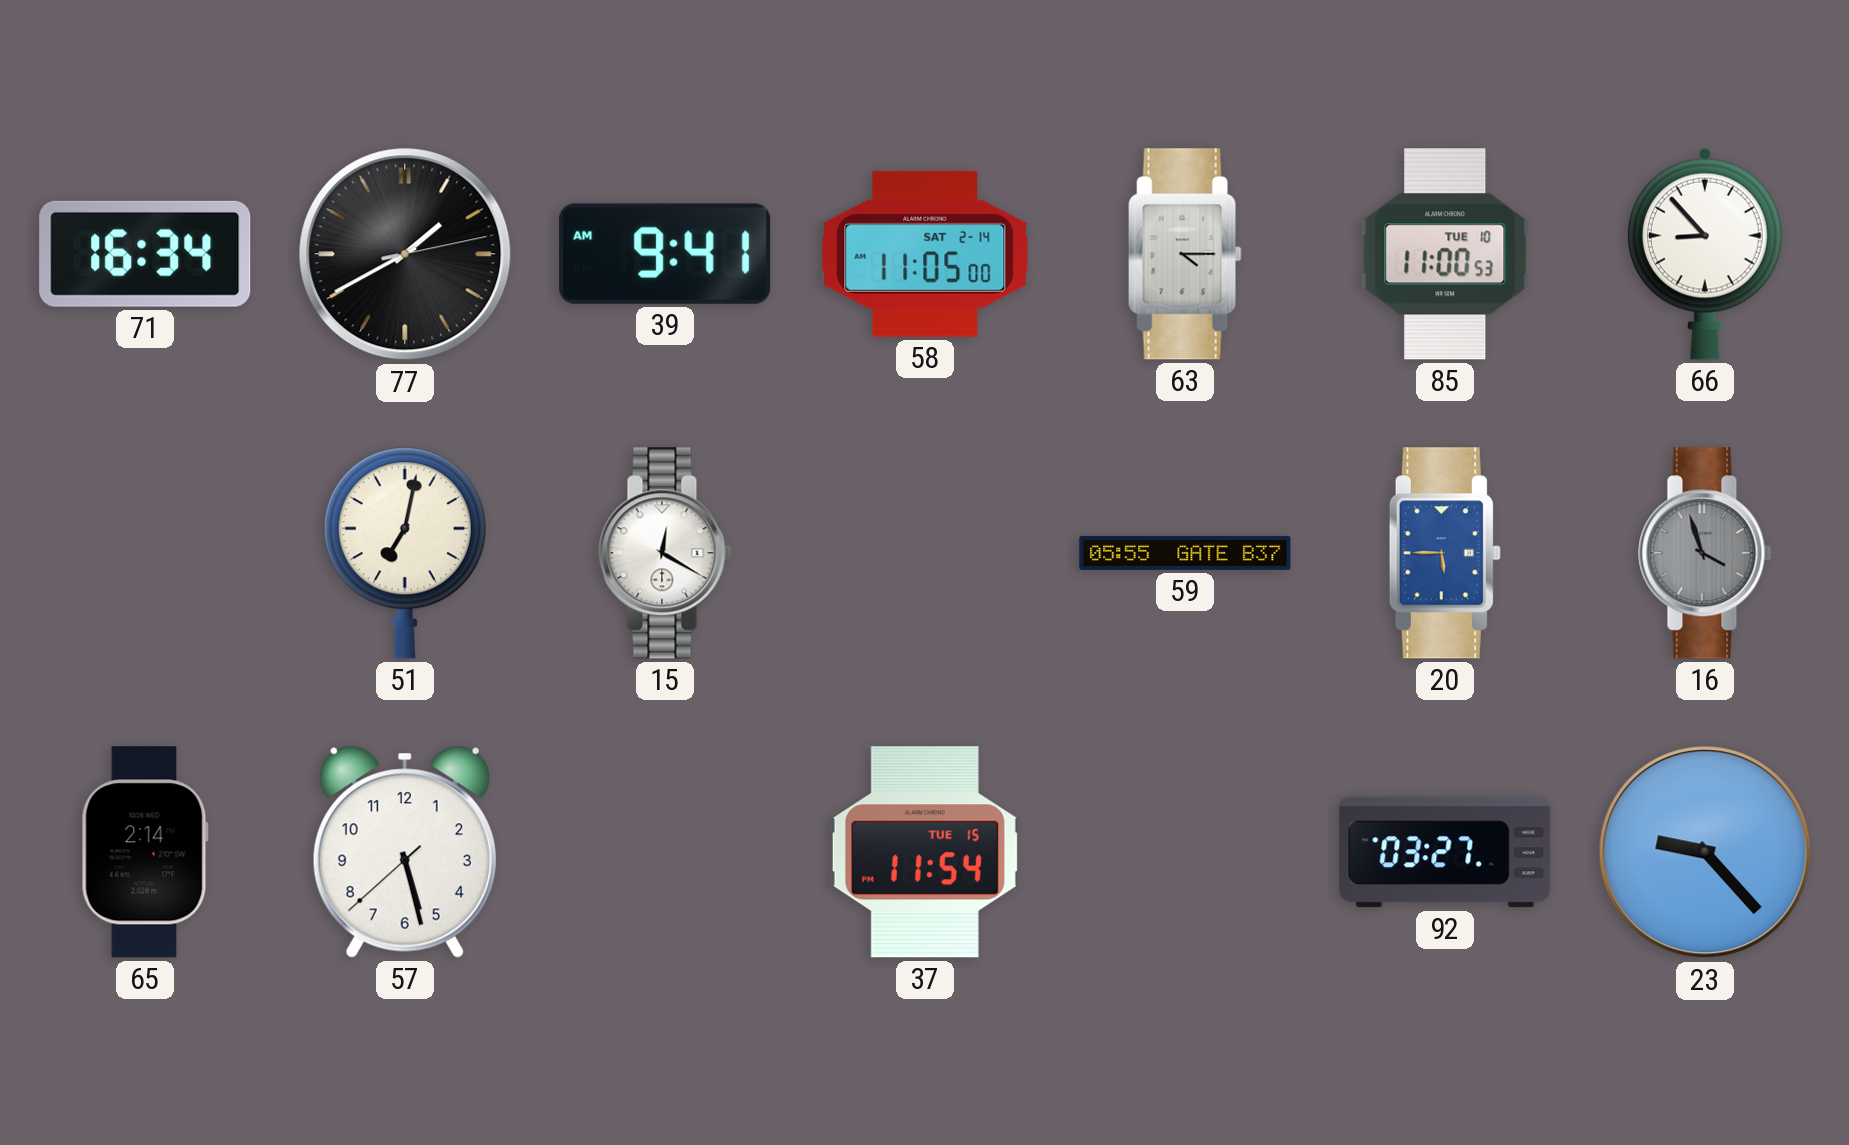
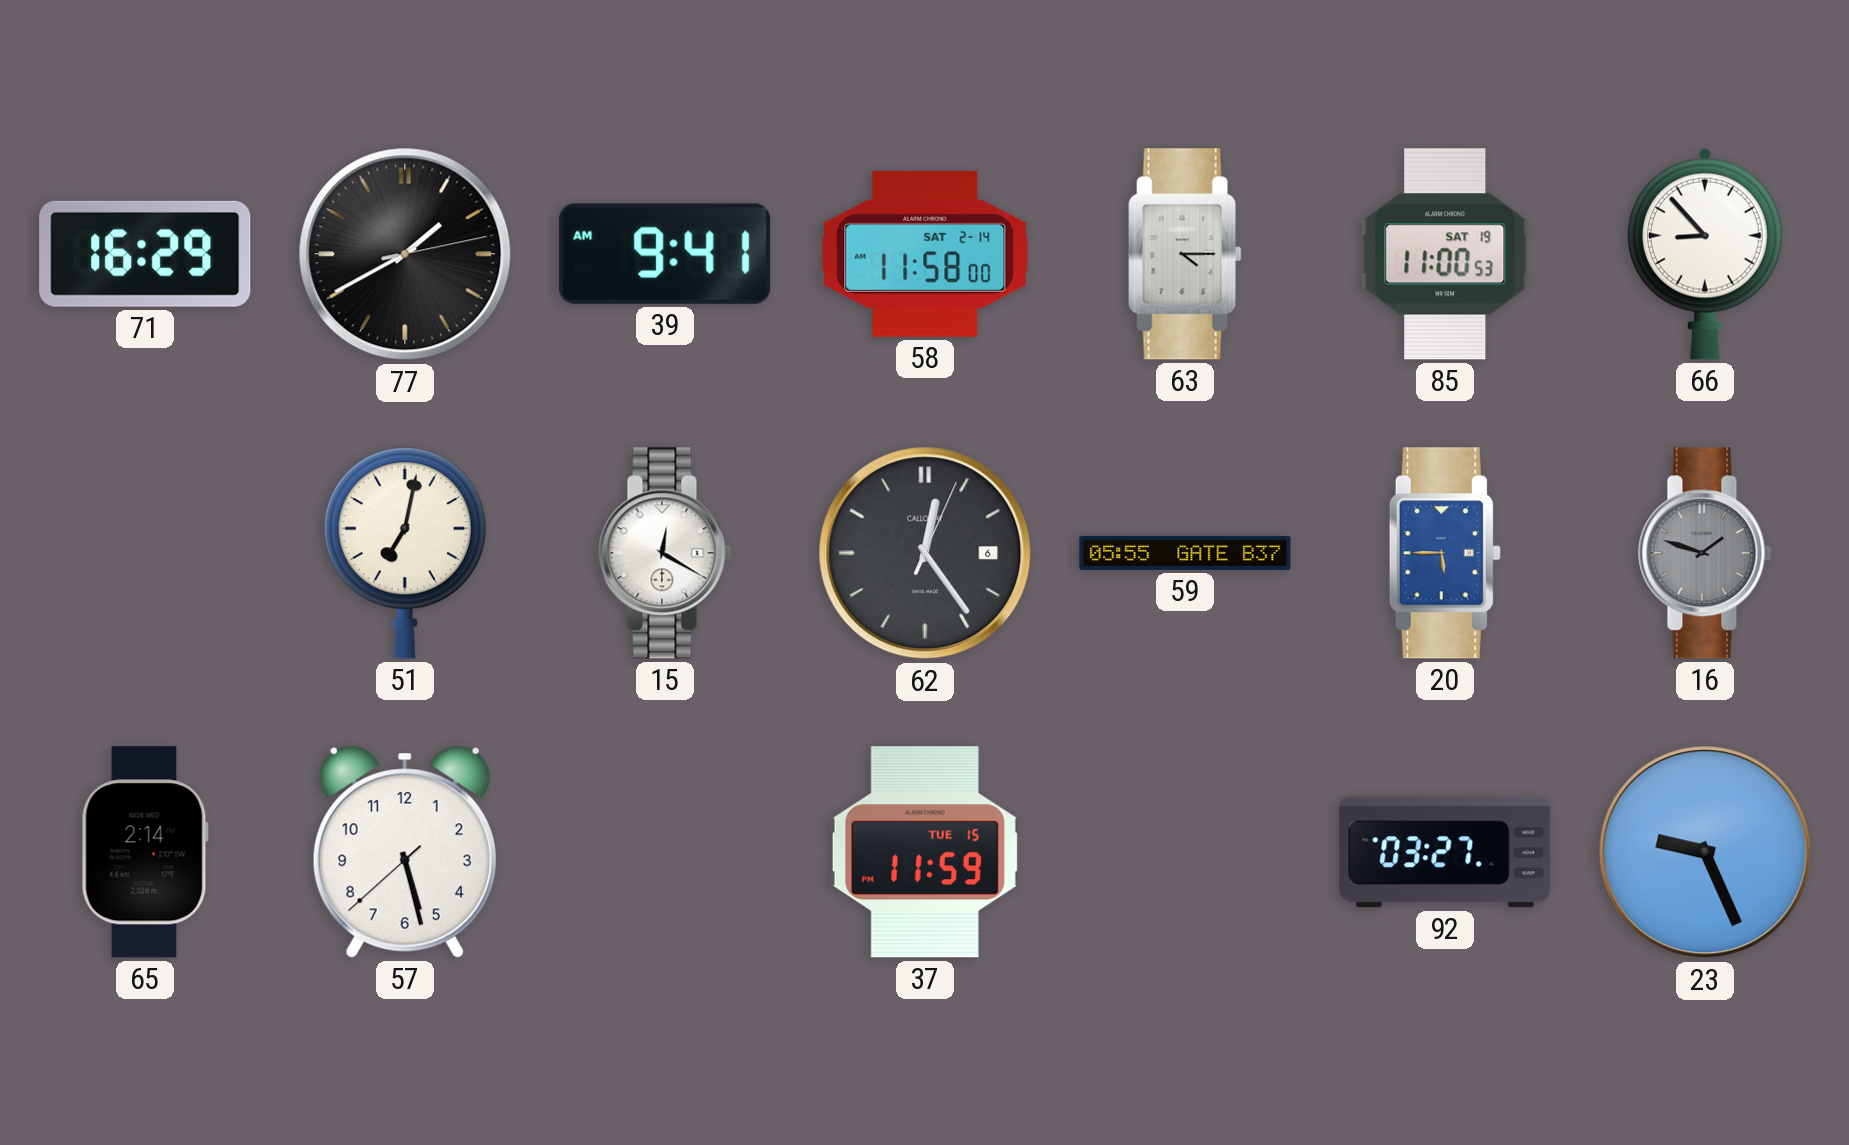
71: 16:34 -> 16:29
58: 11:05 -> 11:58
85 date: TUE 10 -> SAT 19
62: none -> 12:24
16: 3:57 -> 1:48
37: 11:54 -> 11:59
23: 9:23 -> 9:26
